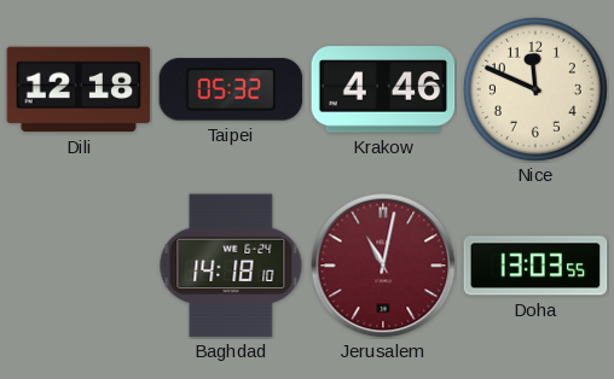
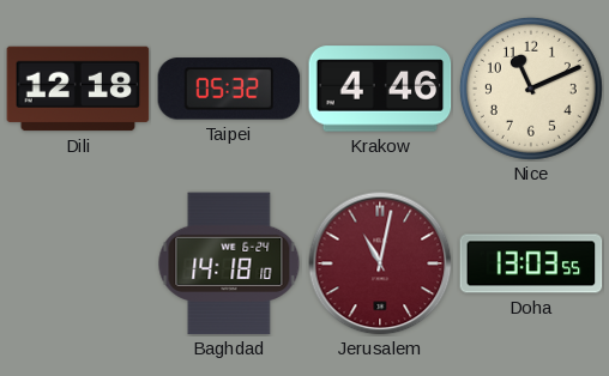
Nice: 11:49 -> 11:11
